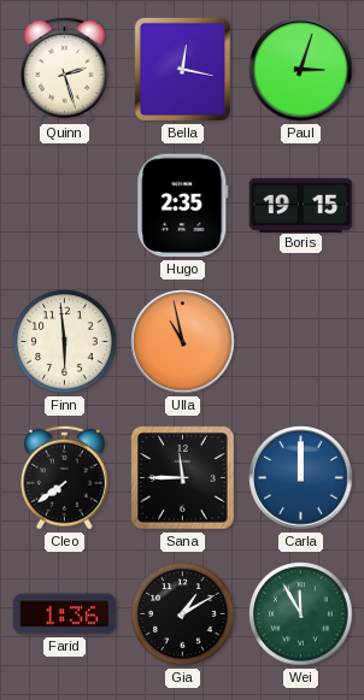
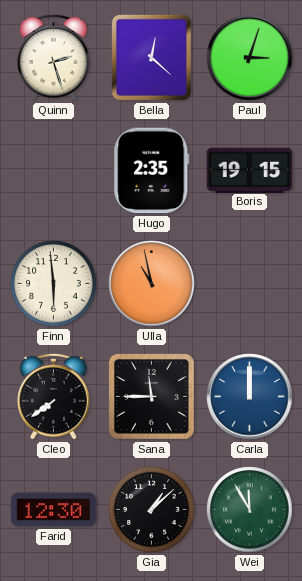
Bella: 12:17 -> 12:22
Farid: 1:36 -> 12:30
Gia: 1:10 -> 1:08
